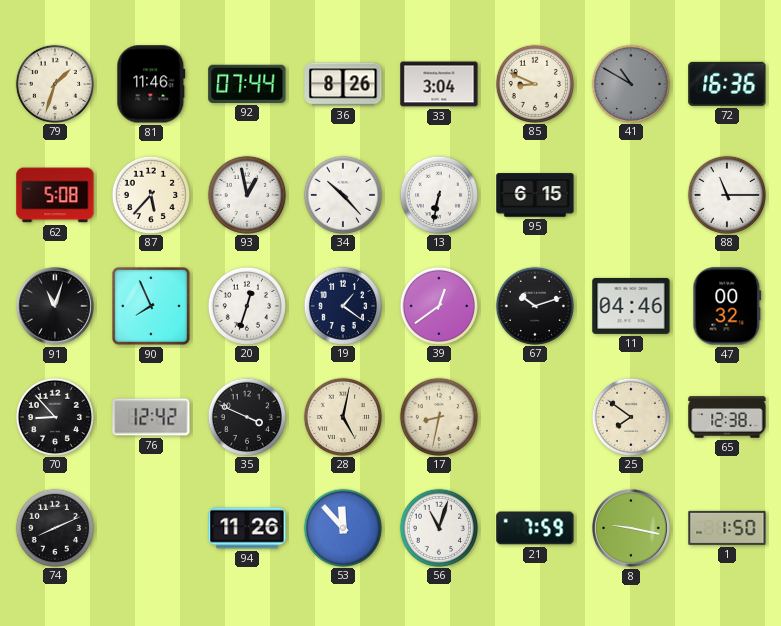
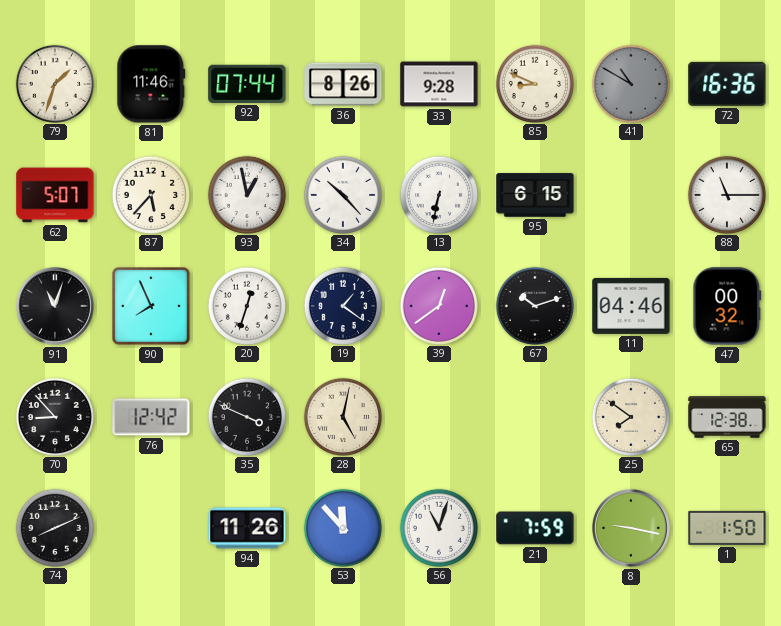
33: 3:04 -> 9:28
62: 5:08 -> 5:07
17: 8:32 -> none
